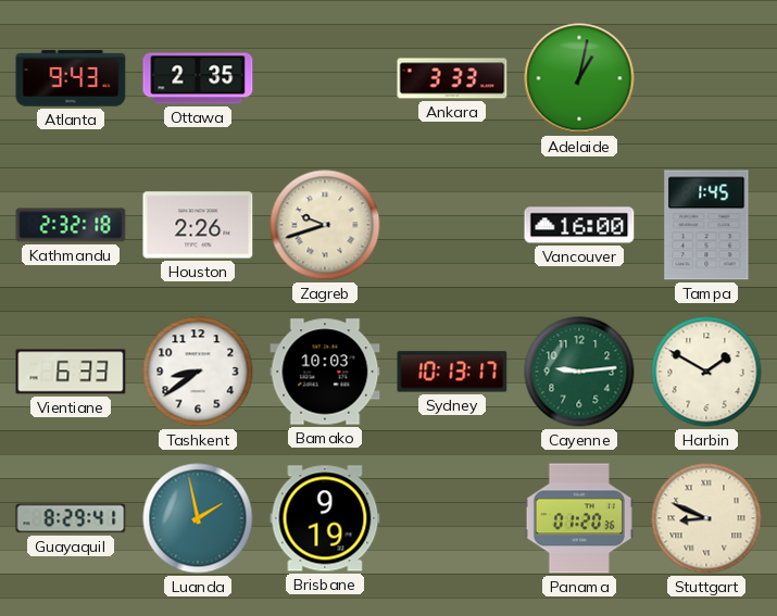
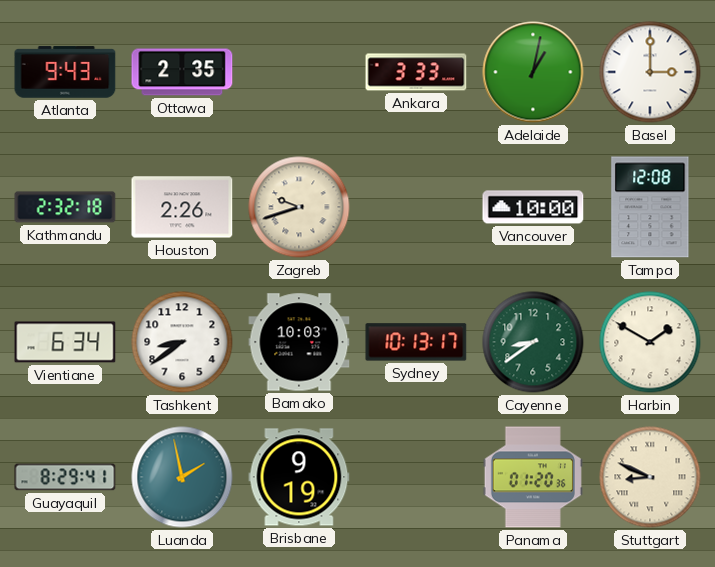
Basel: none -> 3:00
Vancouver: 16:00 -> 10:00
Tampa: 1:45 -> 12:08
Vientiane: 6:33 -> 6:34
Cayenne: 9:14 -> 8:39
